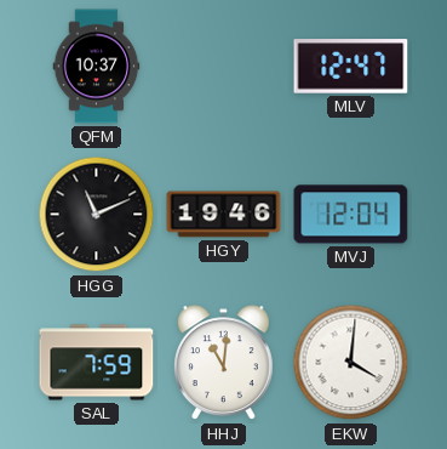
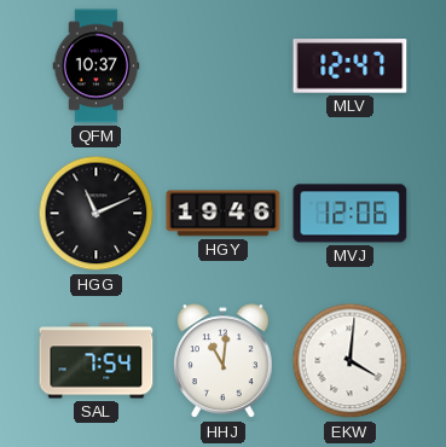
MVJ: 12:04 -> 12:06
SAL: 7:59 -> 7:54
